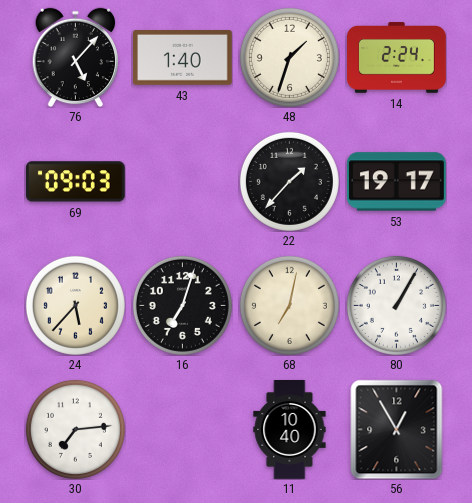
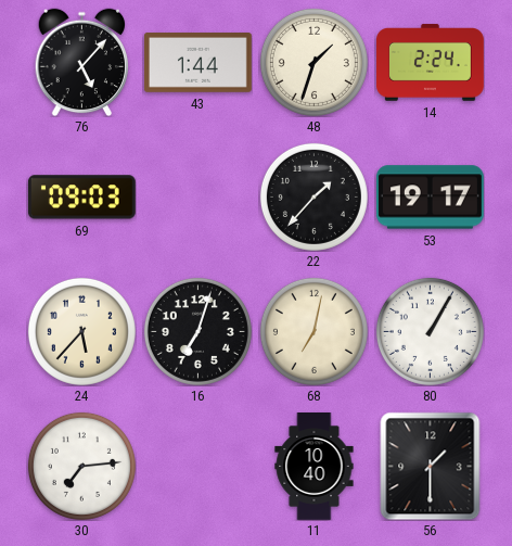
43: 1:40 -> 1:44
56: 12:55 -> 1:30
